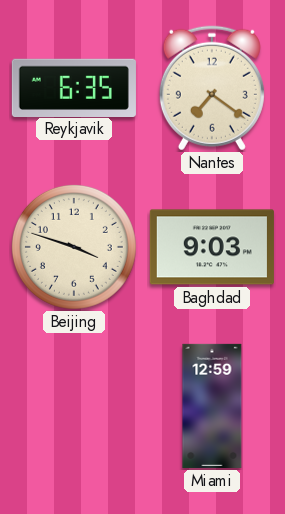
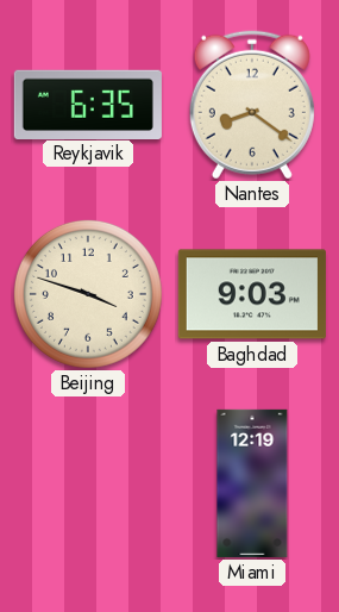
Nantes: 7:21 -> 8:21
Miami: 12:59 -> 12:19
